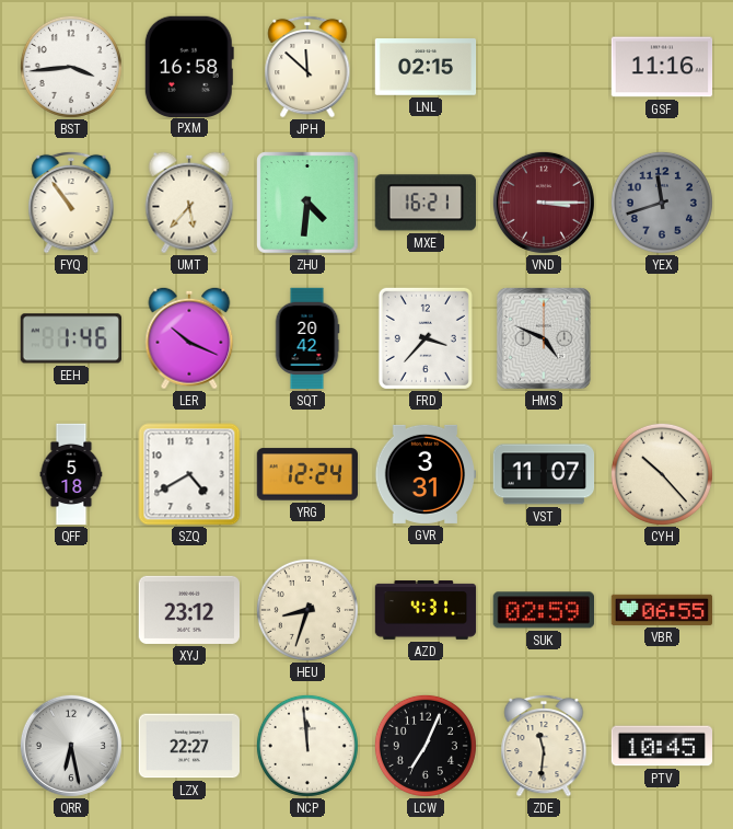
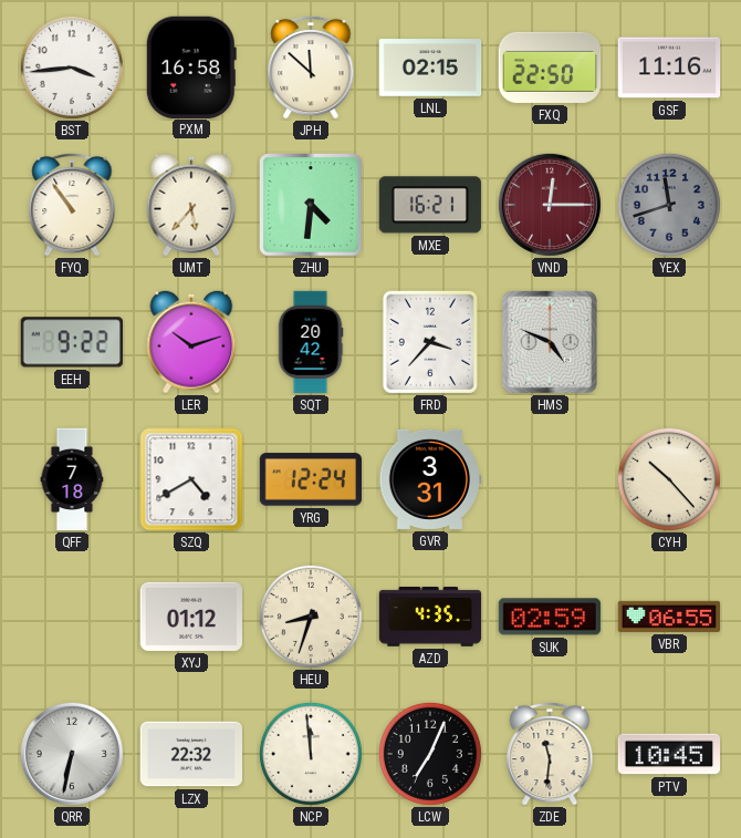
FXQ: none -> 22:50
VND: 3:15 -> 12:15
EEH: 1:46 -> 9:22
LER: 10:19 -> 10:12
QFF: 5:18 -> 7:18
VST: 11:07 -> none
XYJ: 23:12 -> 01:12
AZD: 4:31 -> 4:35
QRR: 6:28 -> 6:32
LZX: 22:27 -> 22:32
